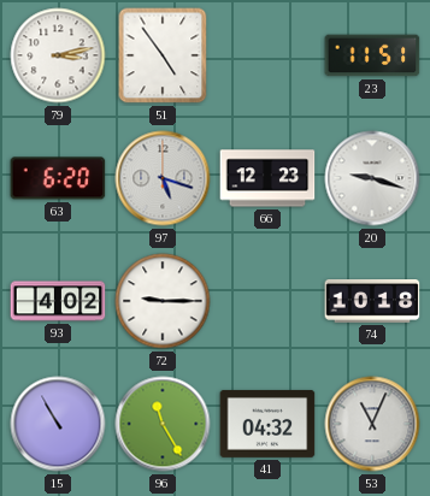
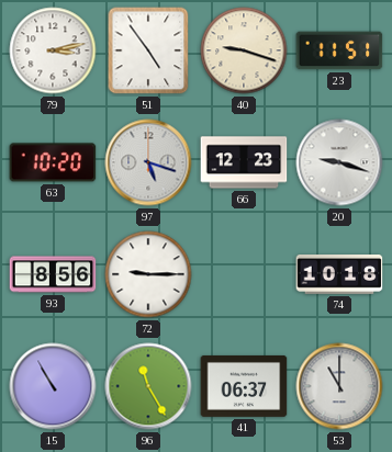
40: none -> 9:18
63: 6:20 -> 10:20
93: 4:02 -> 8:56
41: 04:32 -> 06:37
53: 11:04 -> 11:00
